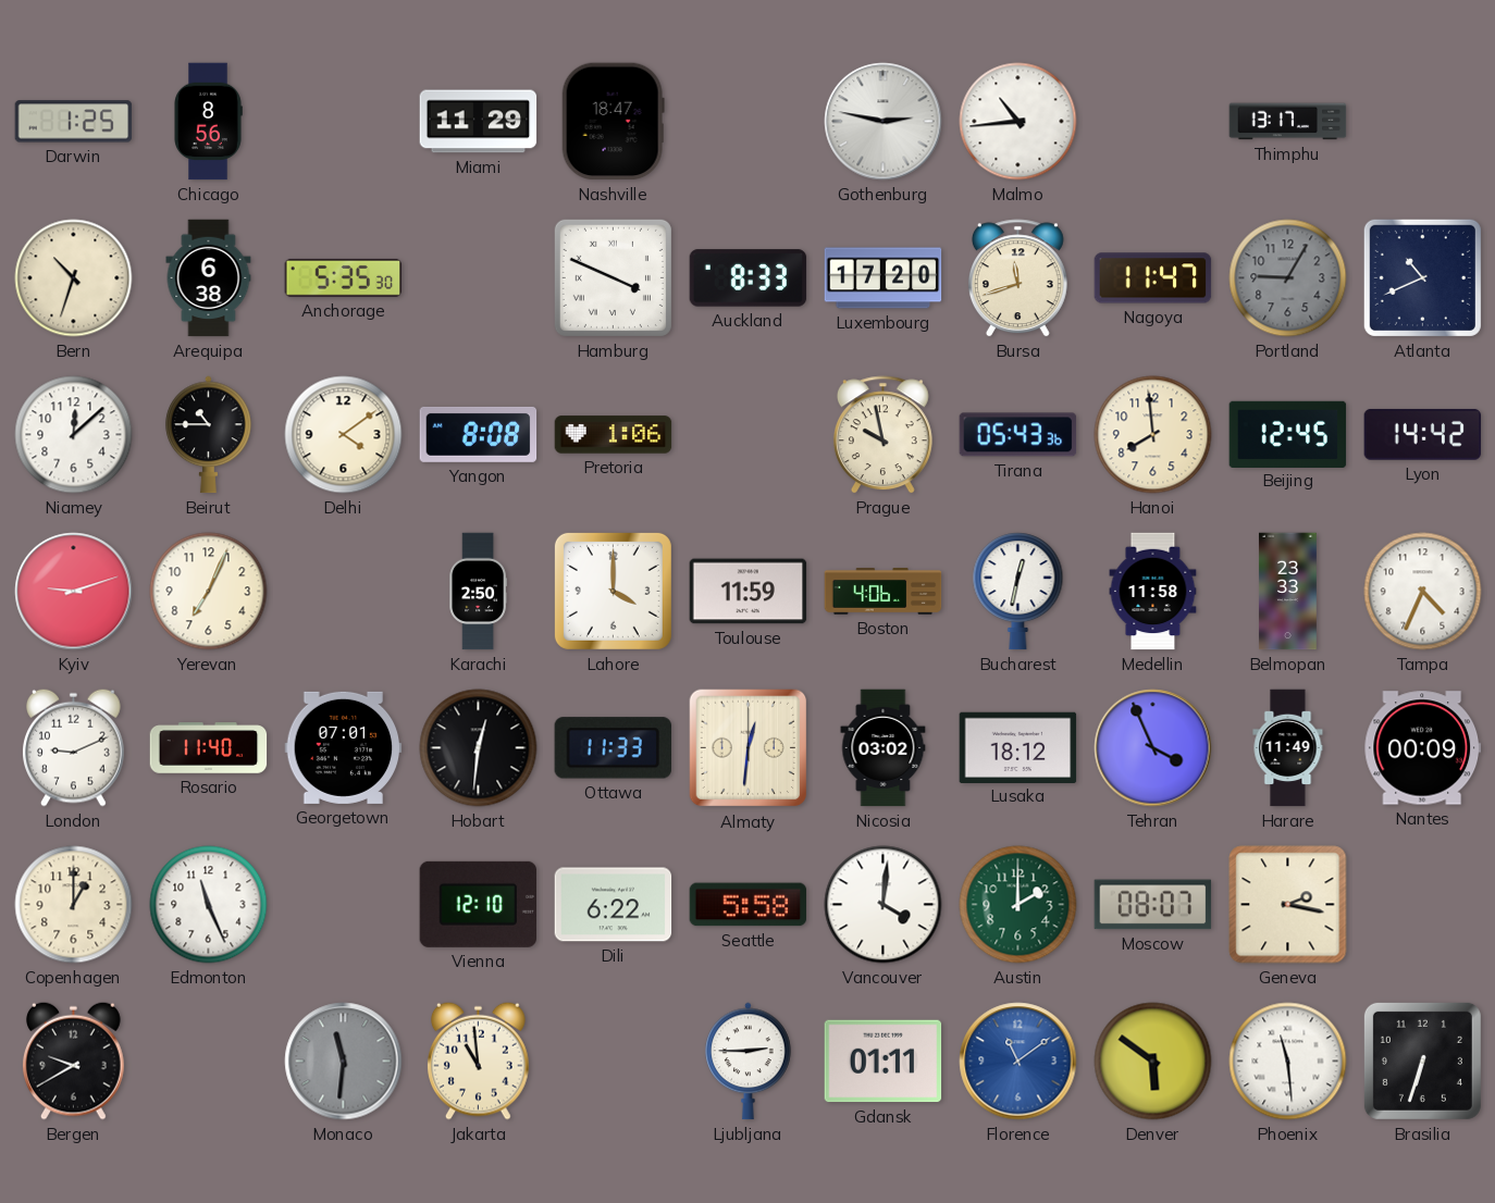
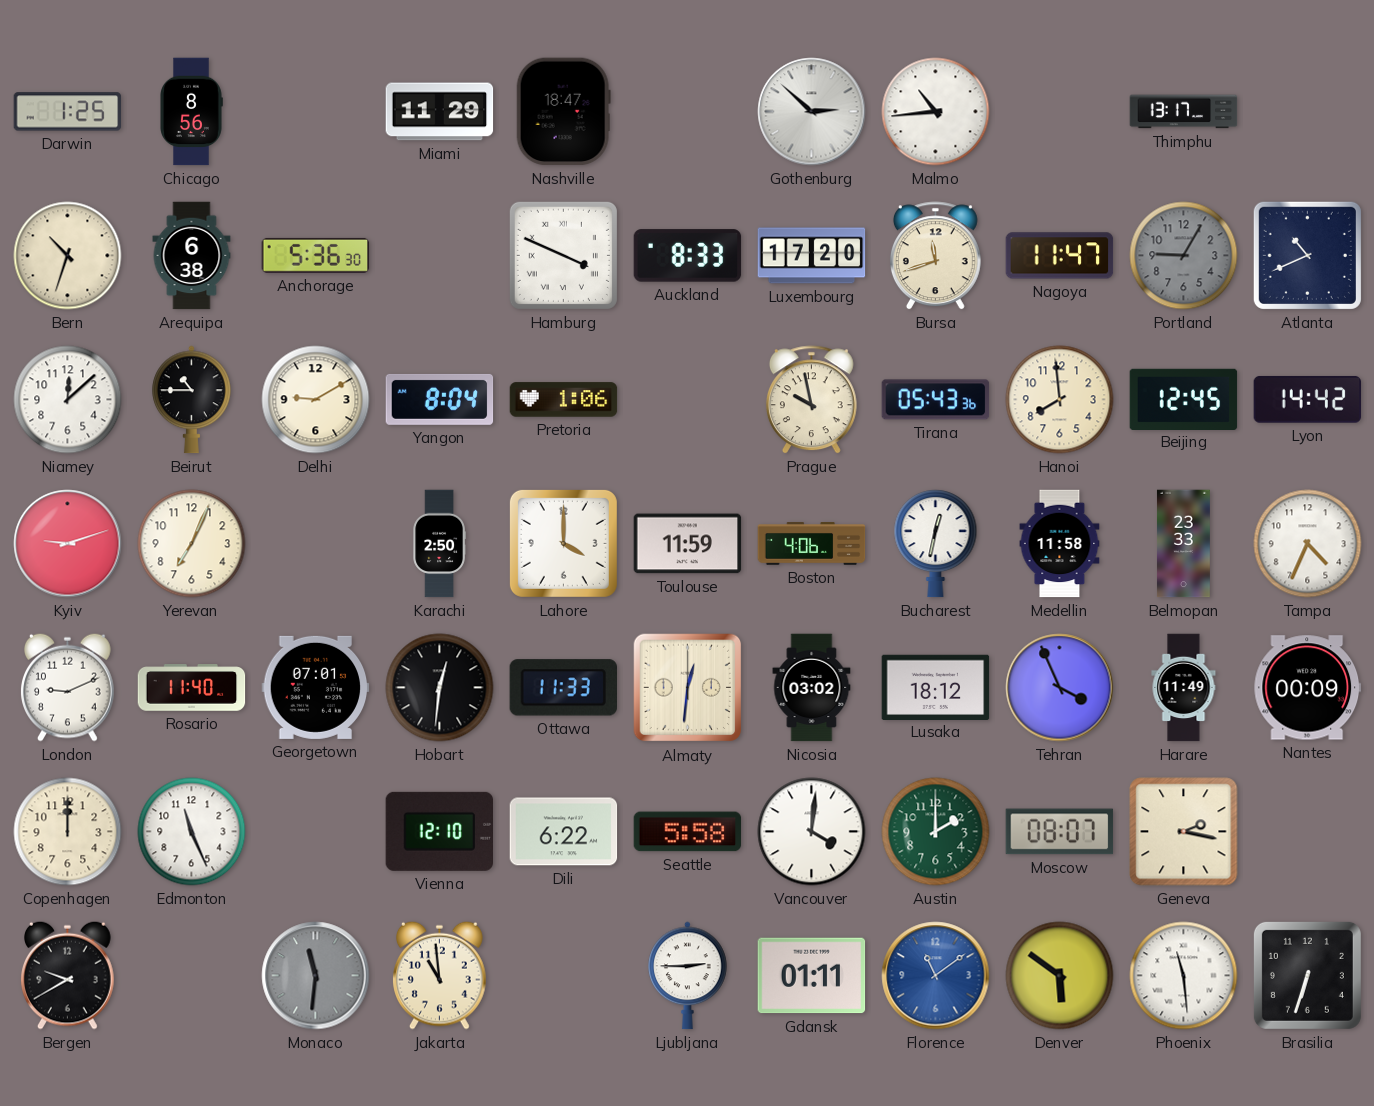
Gothenburg: 2:47 -> 2:52
Anchorage: 5:35 -> 5:36
Delhi: 4:09 -> 9:10
Yangon: 8:08 -> 8:04
Copenhagen: 1:00 -> 12:00
